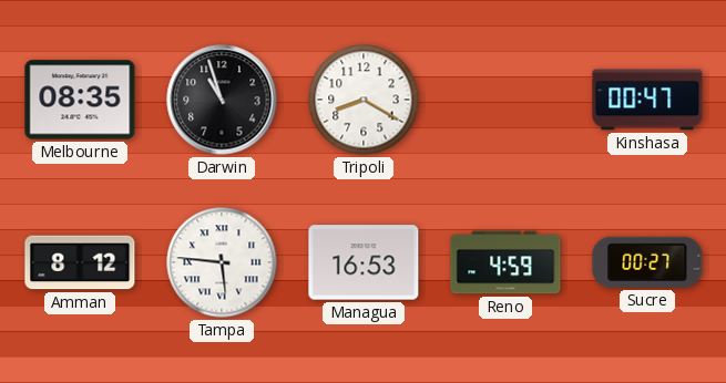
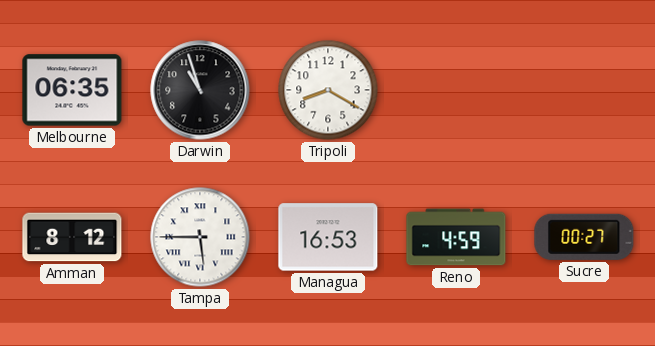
Melbourne: 08:35 -> 06:35
Kinshasa: 00:47 -> none
Tampa: 5:46 -> 5:45
